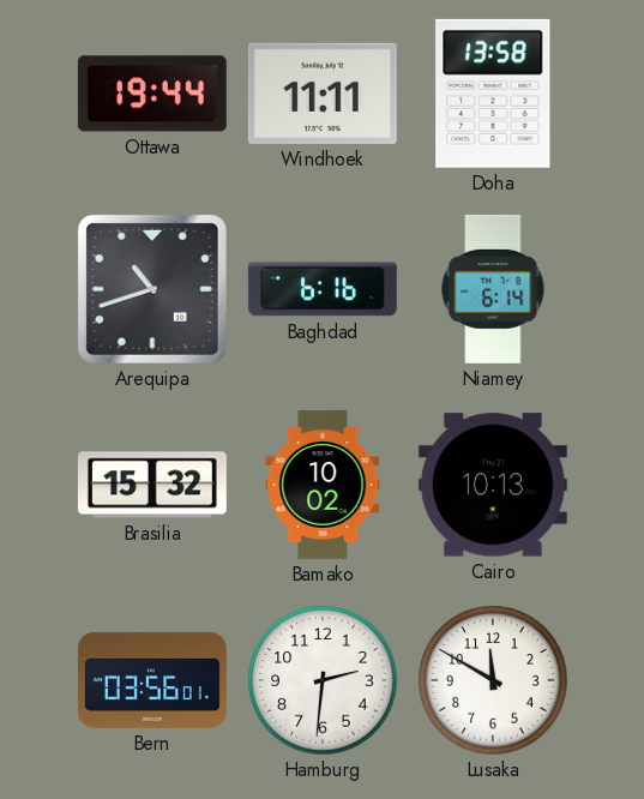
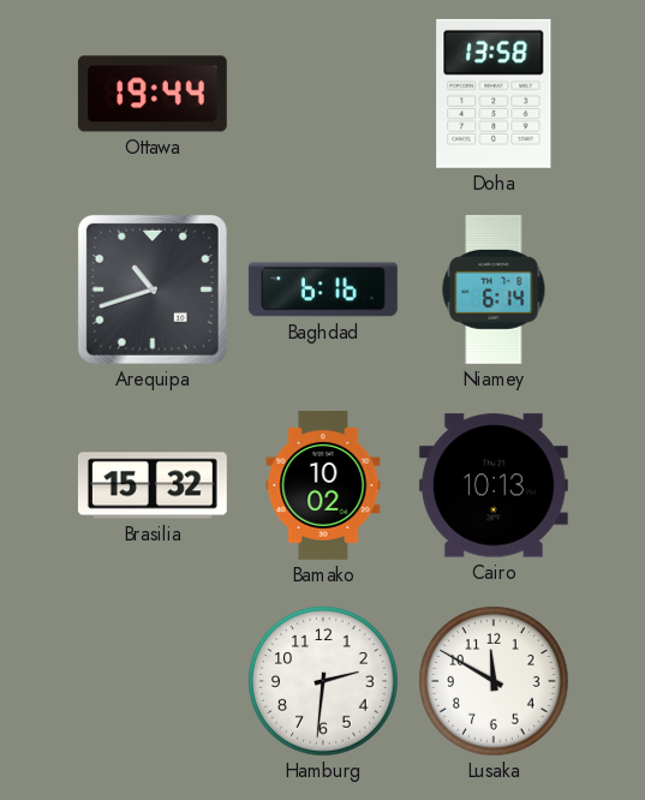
Windhoek: 11:11 -> none
Bern: 03:56 -> none
